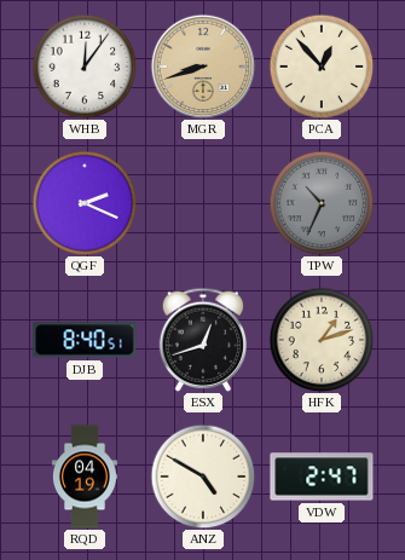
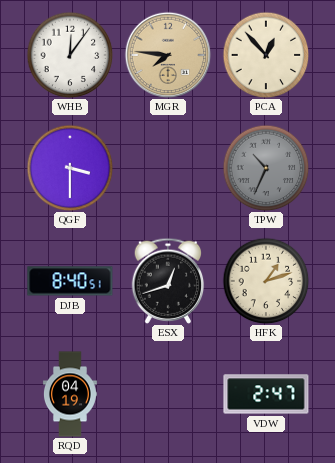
MGR: 8:42 -> 7:46
QGF: 2:19 -> 3:30
ANZ: 4:50 -> none
